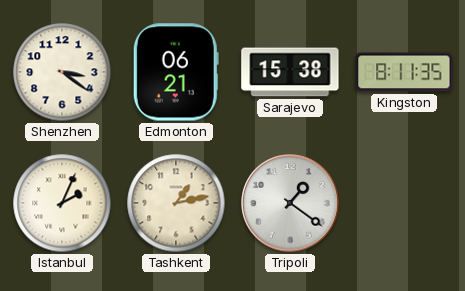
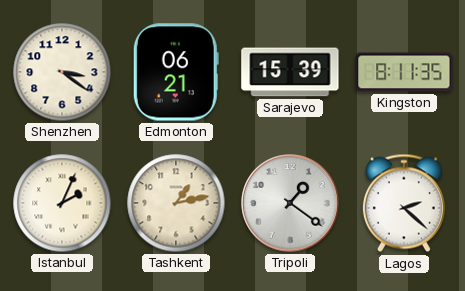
Sarajevo: 15:38 -> 15:39
Lagos: none -> 2:22
